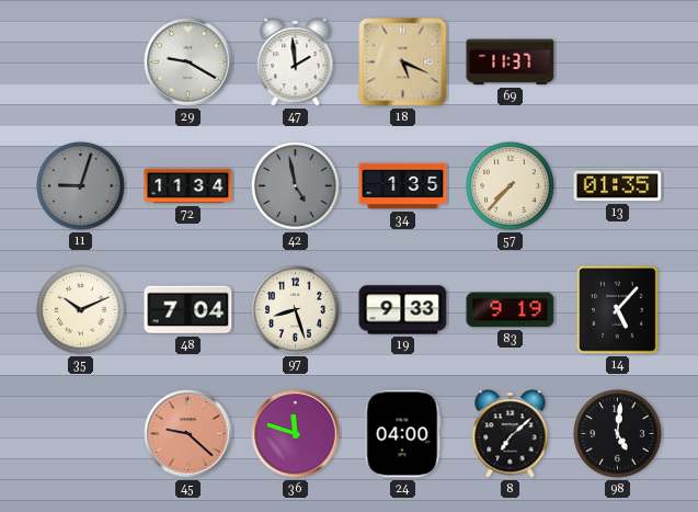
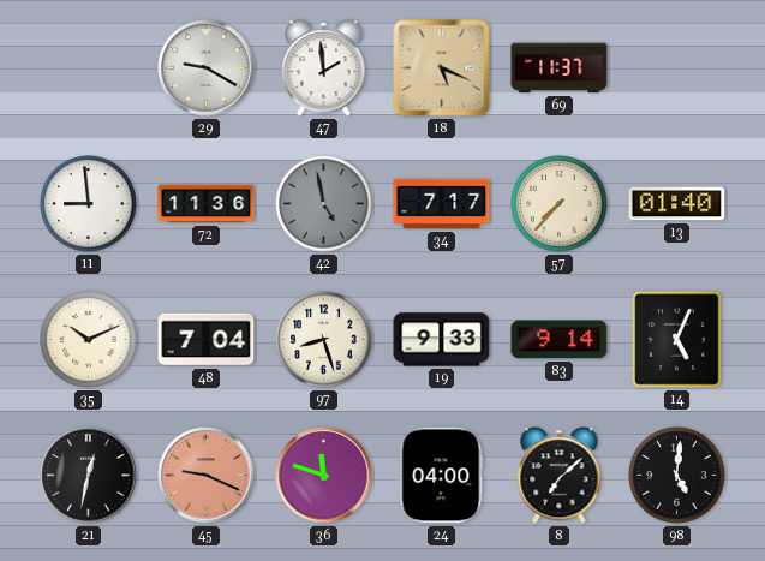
11: 9:03 -> 8:59
11 dial: grey -> white
72: 11:34 -> 11:36
34: 1:35 -> 7:17
13: 01:35 -> 01:40
83: 9:19 -> 9:14
14: 5:07 -> 5:04
21: none -> 12:32
45: 9:22 -> 9:19
